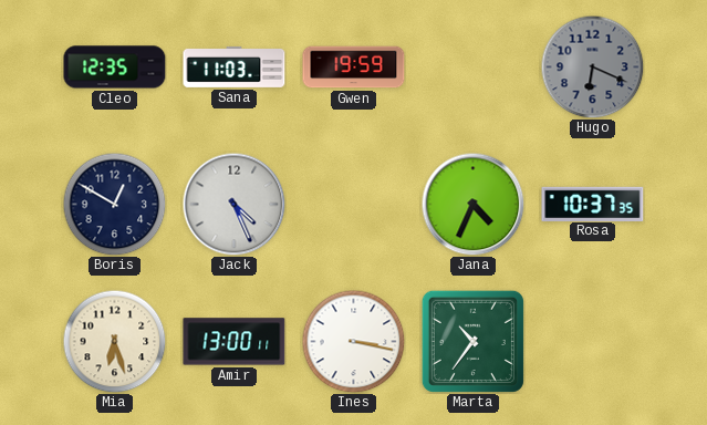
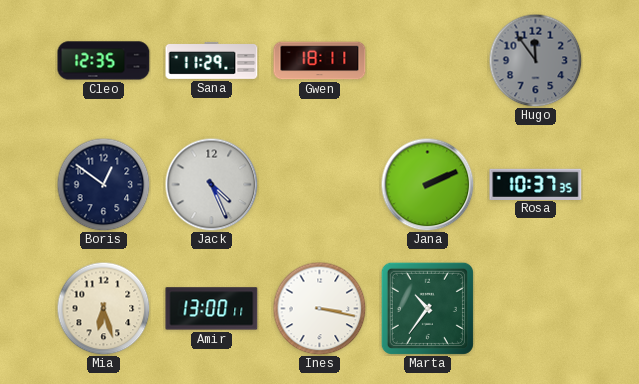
Sana: 11:03 -> 11:29
Gwen: 19:59 -> 18:11
Hugo: 6:19 -> 11:54
Boris: 12:50 -> 12:51
Jana: 4:34 -> 2:11
